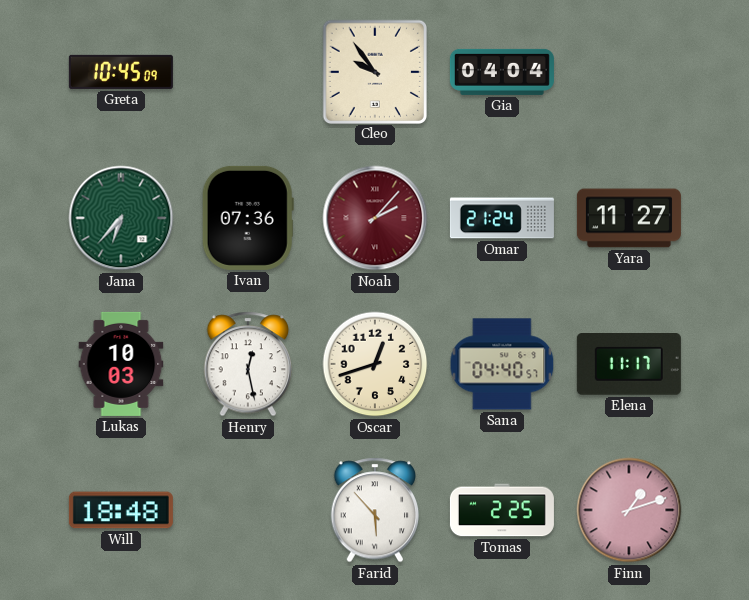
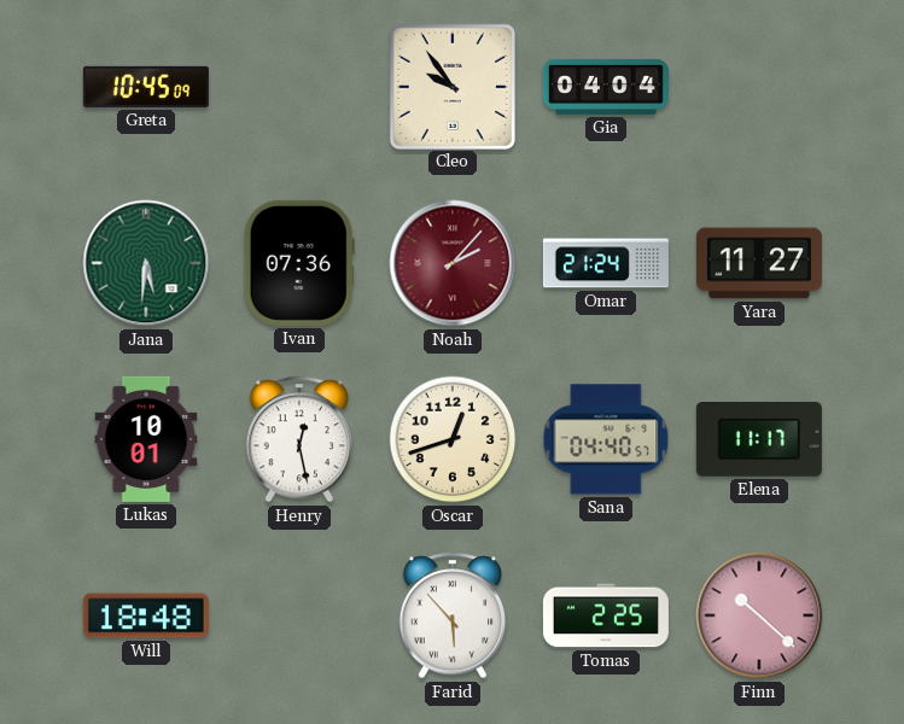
Jana: 6:37 -> 5:31
Lukas: 10:03 -> 10:01
Finn: 1:12 -> 10:22
